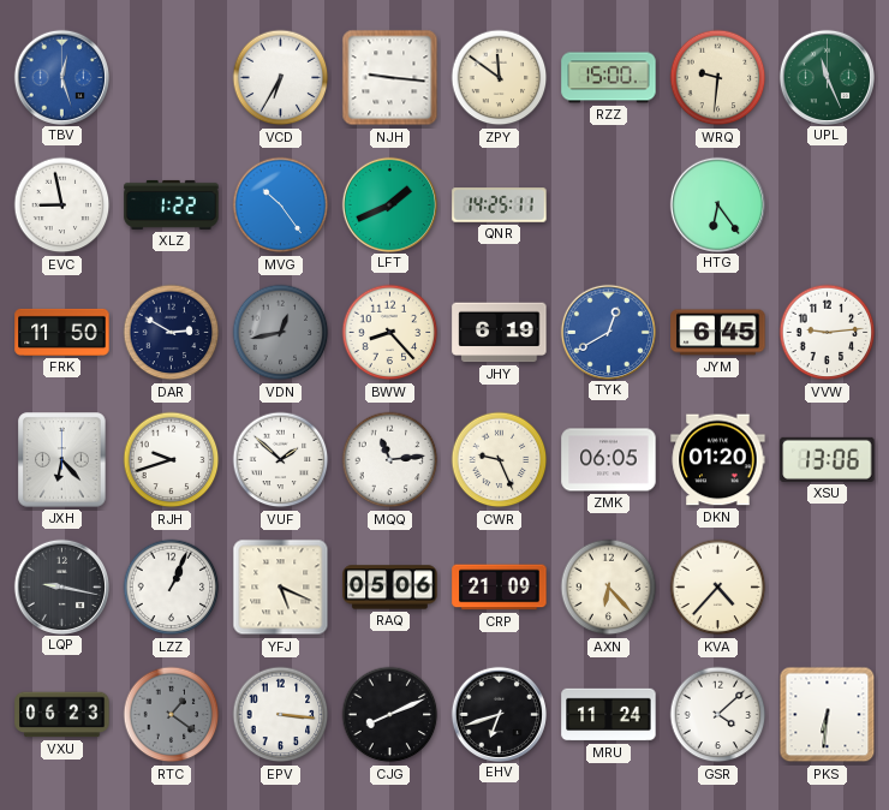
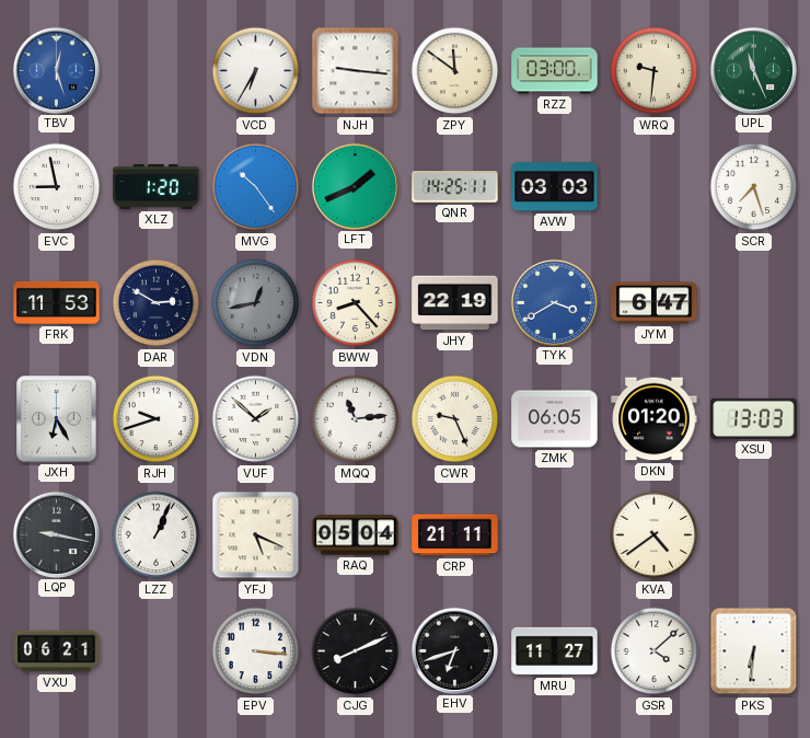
RZZ: 15:00 -> 03:00
XLZ: 1:22 -> 1:20
AVW: none -> 03:03
HTG: 6:24 -> none
SCR: none -> 7:27
FRK: 11:50 -> 11:53
JHY: 6:19 -> 22:19
TYK: 12:40 -> 3:40
JYM: 6:45 -> 6:47
VVW: 9:14 -> none
JXH: 6:23 -> 6:25
XSU: 13:06 -> 13:03
RAQ: 05:06 -> 05:04
CRP: 21:09 -> 21:11
AXN: 6:23 -> none
KVA: 4:37 -> 4:39
VXU: 06:23 -> 06:21
RTC: 1:21 -> none
MRU: 11:24 -> 11:27
